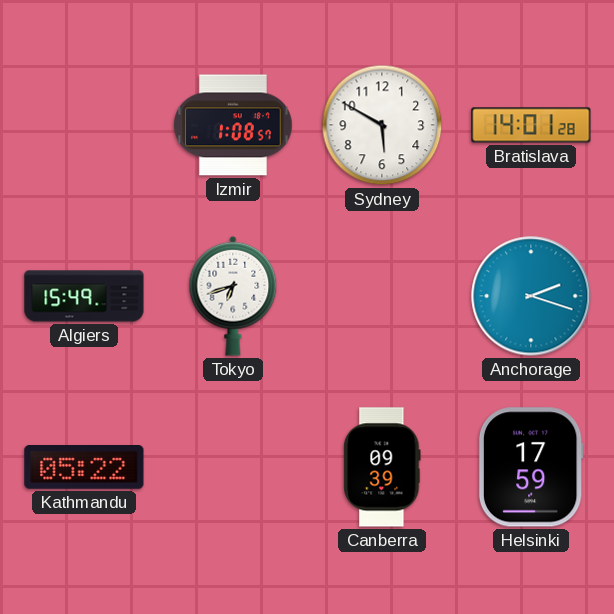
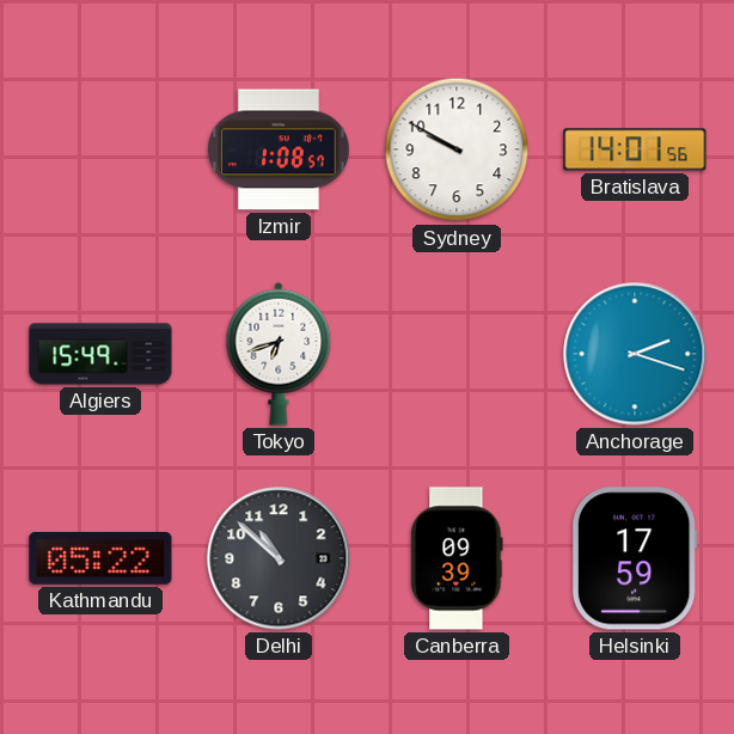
Sydney: 5:50 -> 9:50
Bratislava: 14:01:28 -> 14:01:56
Delhi: none -> 10:52
